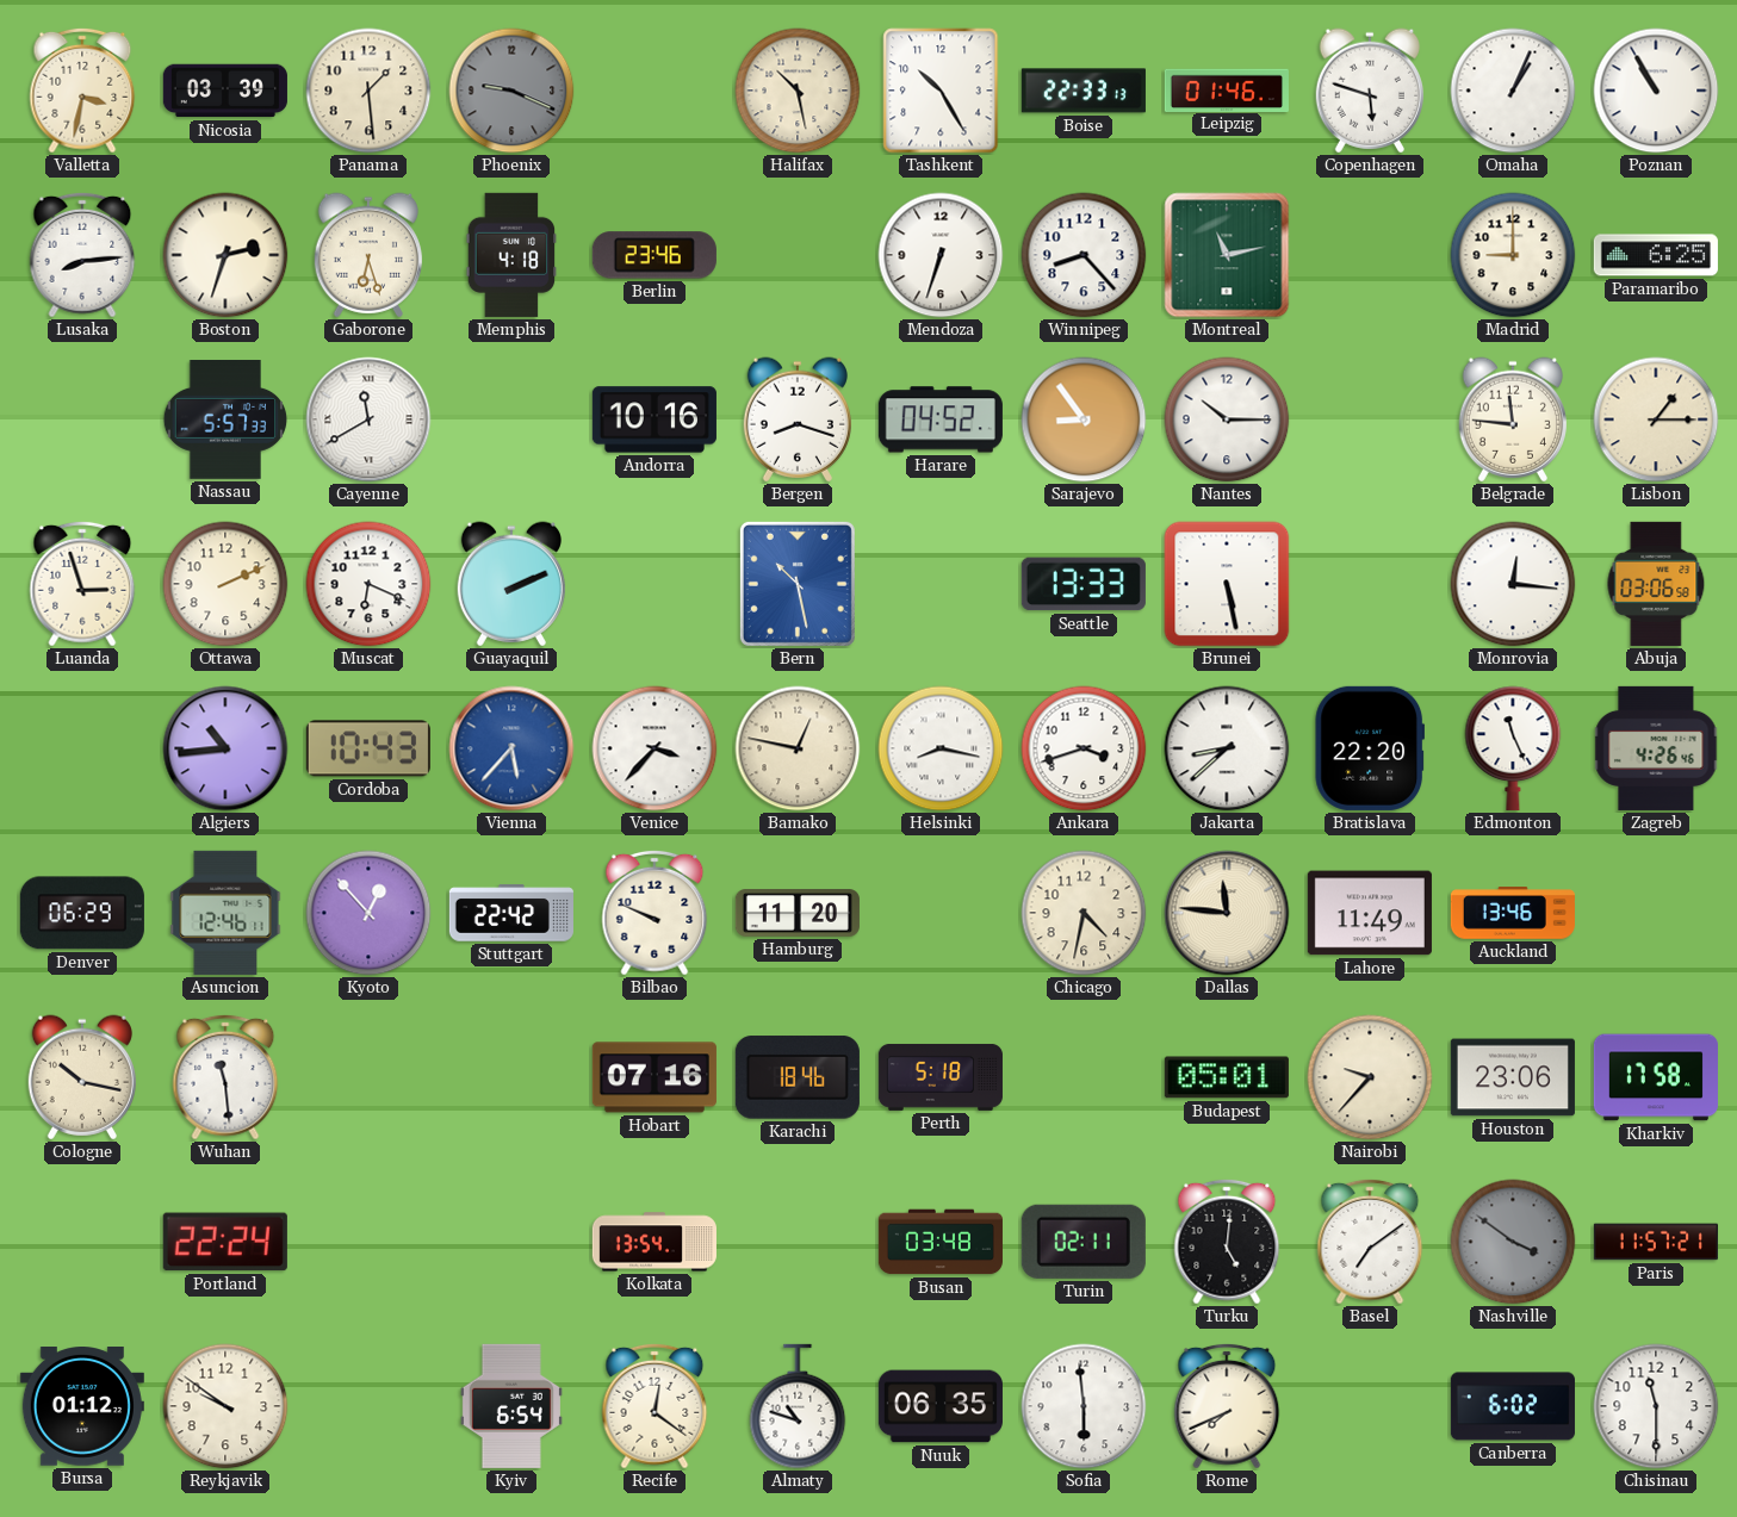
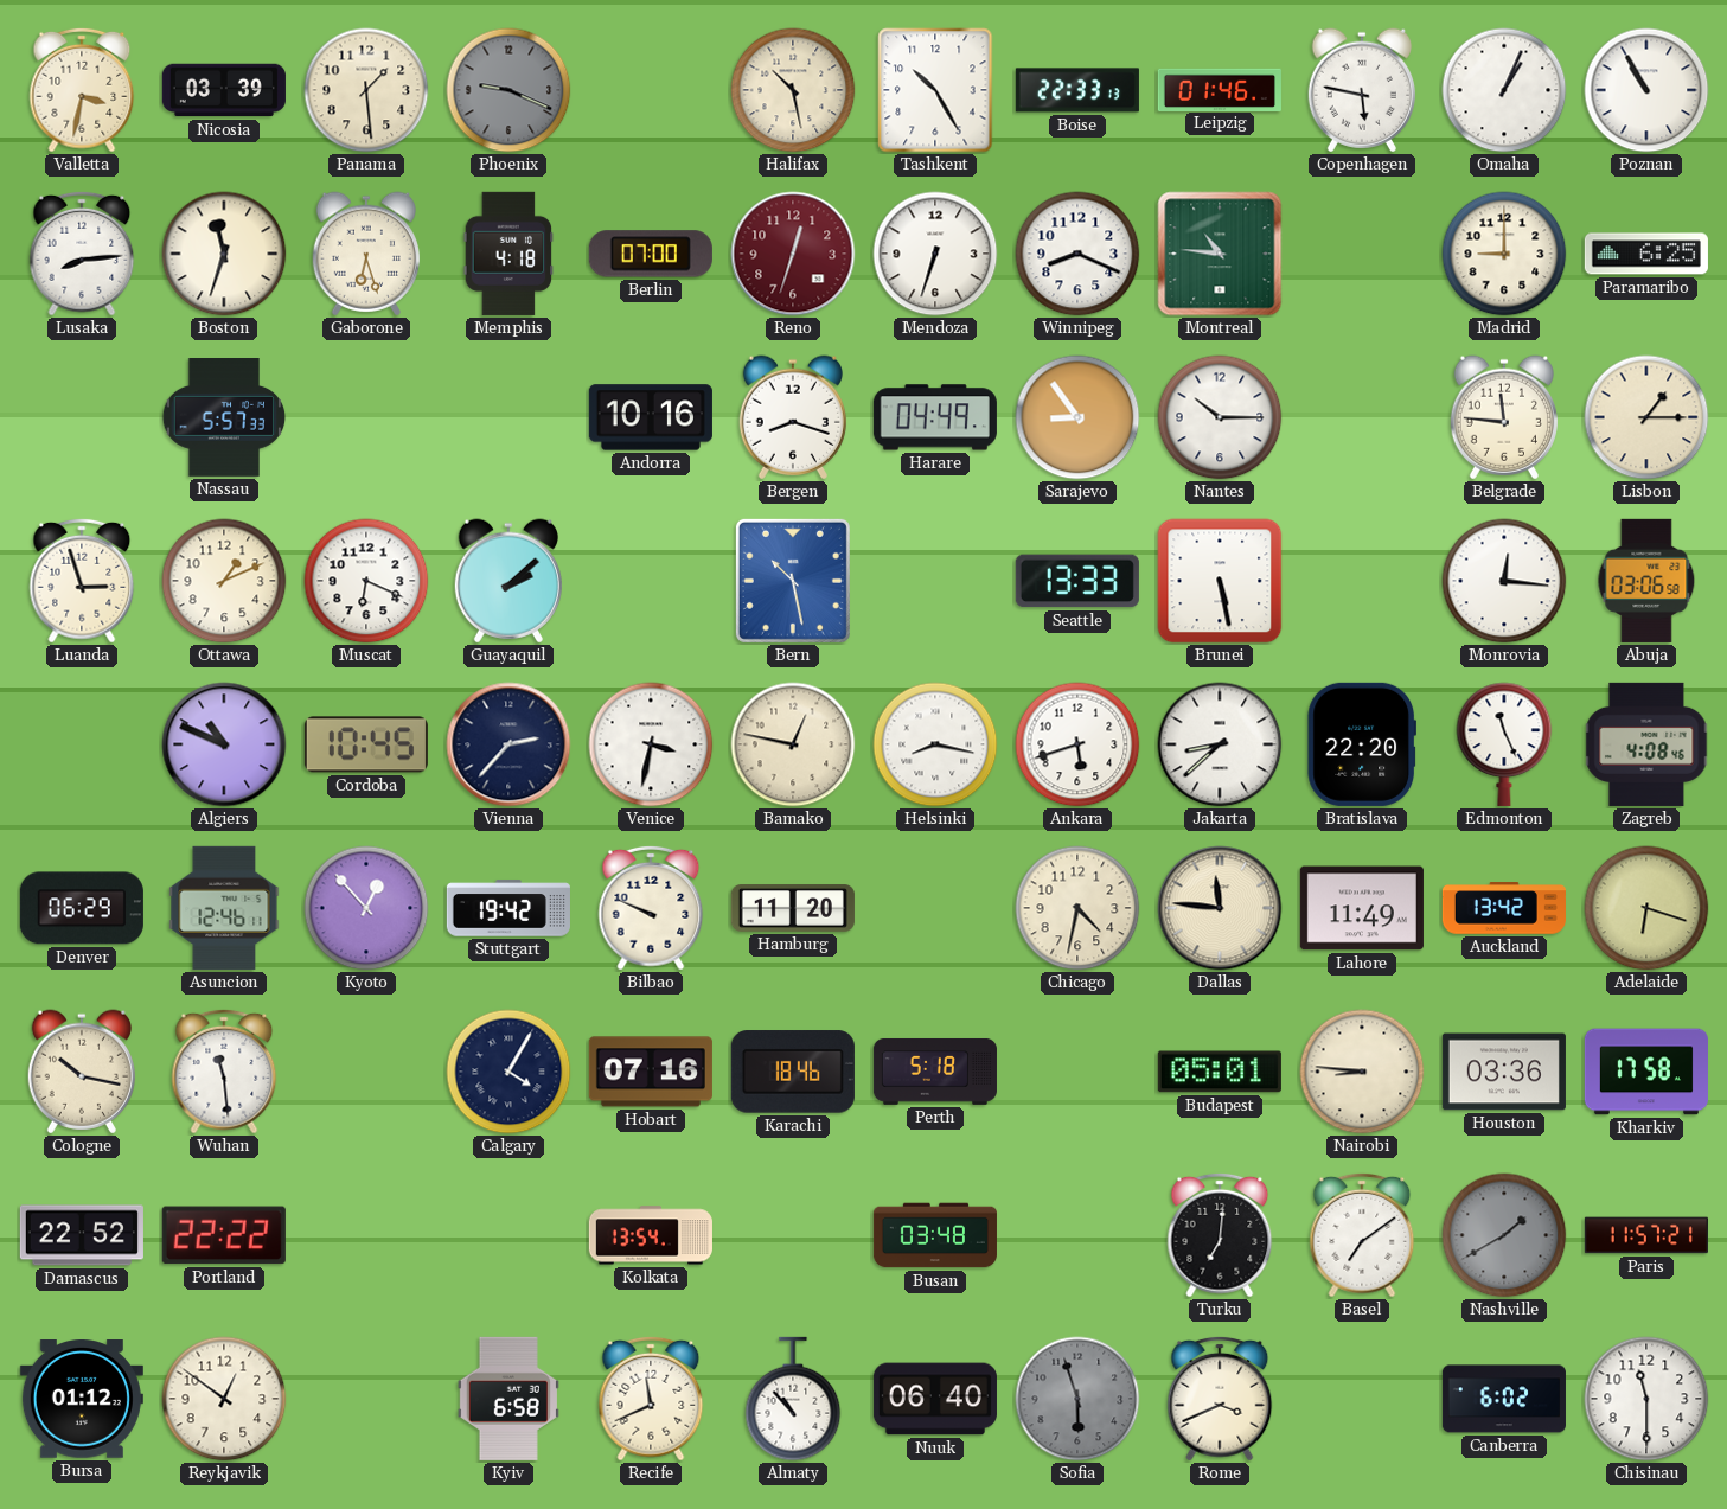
Copenhagen: 5:48 -> 5:47
Boston: 2:33 -> 11:33
Berlin: 23:46 -> 07:00
Reno: none -> 12:33
Winnipeg: 8:23 -> 8:19
Montreal: 11:13 -> 10:46
Cayenne: 11:40 -> none
Harare: 04:52 -> 04:49
Ottawa: 2:11 -> 1:11
Guayaquil: 2:11 -> 2:08
Algiers: 10:44 -> 10:49
Cordoba: 10:43 -> 10:45
Vienna: 5:37 -> 2:37
Vienna dial: blue -> navy
Venice: 3:37 -> 3:32
Ankara: 3:42 -> 5:42
Zagreb: 4:26 -> 4:08
Stuttgart: 22:42 -> 19:42
Auckland: 13:46 -> 13:42
Adelaide: none -> 6:18
Calgary: none -> 4:05
Nairobi: 9:37 -> 8:46
Houston: 23:06 -> 03:36
Damascus: none -> 22:52
Portland: 22:24 -> 22:22
Turin: 02:11 -> none
Turku: 5:01 -> 7:01
Nashville: 3:51 -> 1:40
Reykjavik: 9:51 -> 12:51
Kyiv: 6:54 -> 6:58
Recife: 12:21 -> 11:41
Almaty: 10:48 -> 10:53
Nuuk: 06:35 -> 06:40
Sofia: 5:59 -> 5:57
Sofia dial: white -> grey
Rome: 7:41 -> 3:41
